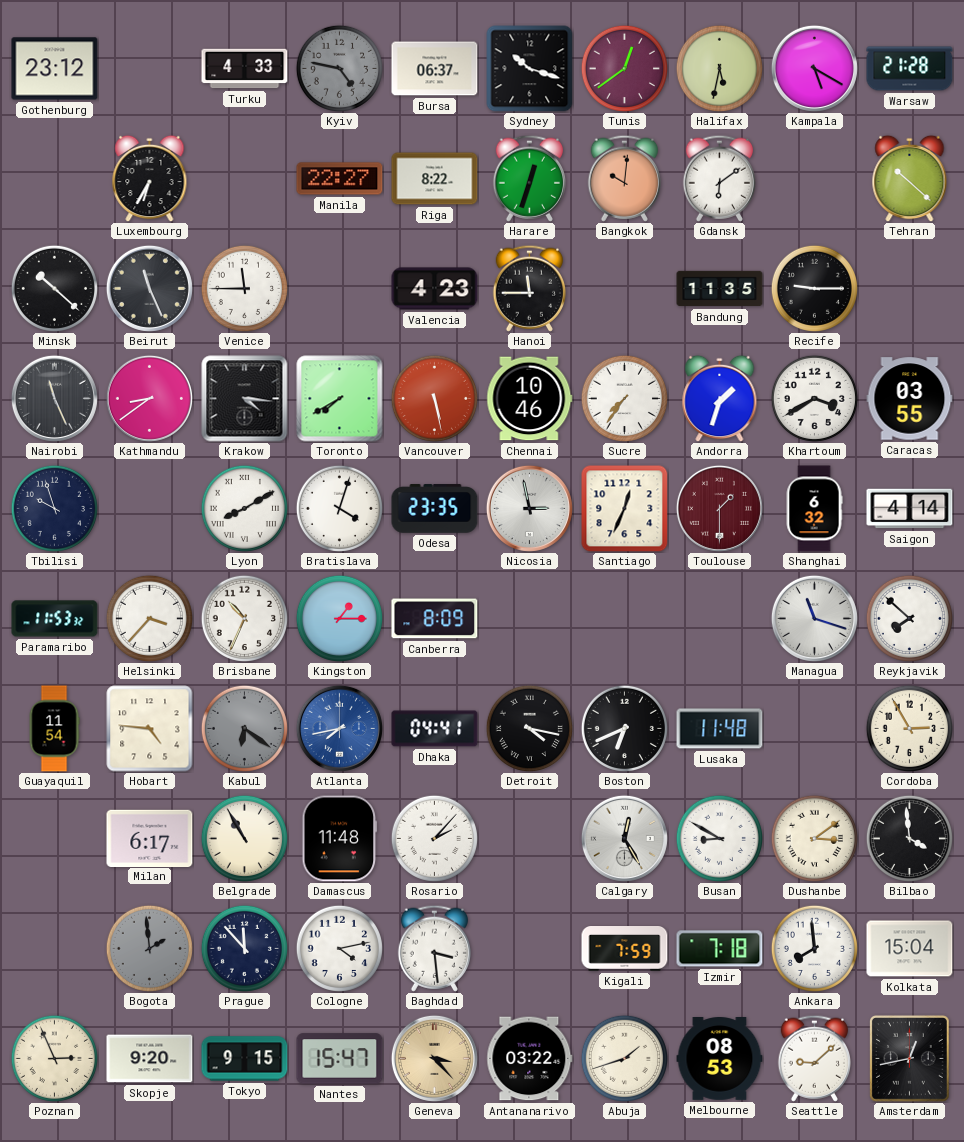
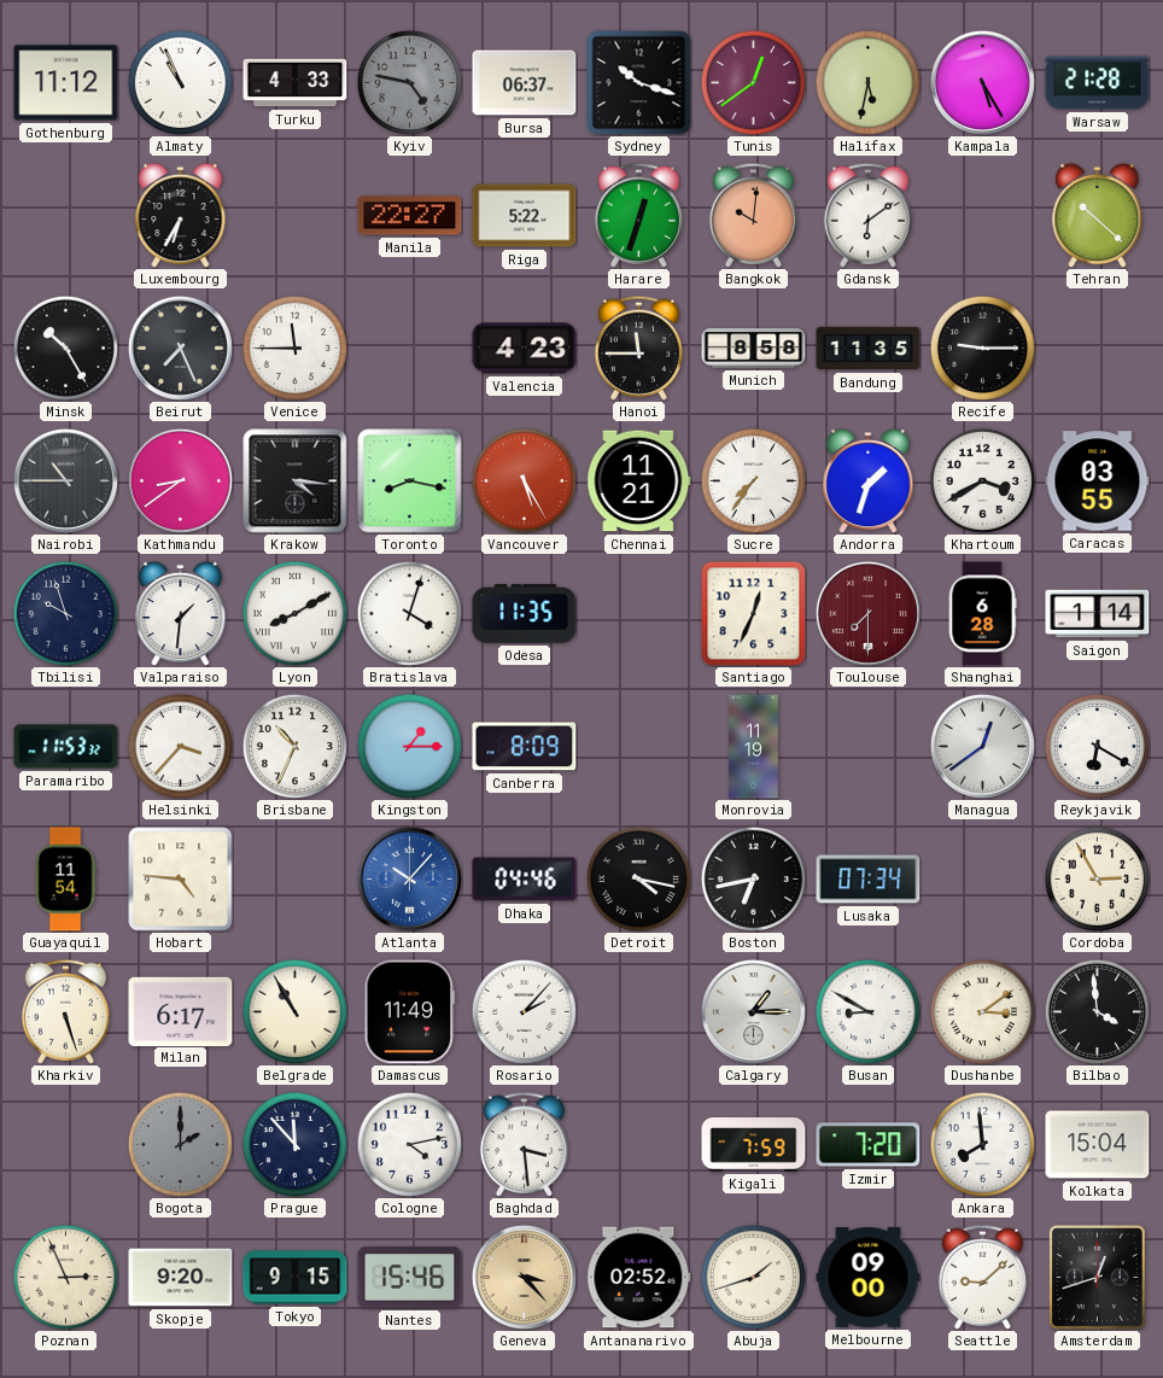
Gothenburg: 23:12 -> 11:12
Almaty: none -> 10:56
Kampala: 5:20 -> 5:25
Riga: 8:22 -> 5:22
Minsk: 10:22 -> 10:25
Beirut: 11:26 -> 7:26
Munich: none -> 8:58
Nairobi: 11:26 -> 10:45
Toronto: 7:40 -> 8:17
Vancouver: 5:28 -> 5:25
Chennai: 10:46 -> 11:21
Valparaiso: none -> 1:31
Odesa: 23:35 -> 11:35
Nicosia: 2:58 -> none
Toulouse: 1:30 -> 7:30
Shanghai: 6:32 -> 6:28
Saigon: 4:14 -> 1:14
Monrovia: none -> 11:19
Managua: 11:18 -> 12:39
Reykjavik: 7:52 -> 6:20
Kabul: 6:21 -> none
Atlanta: 7:43 -> 10:07
Dhaka: 04:41 -> 04:46
Boston: 6:41 -> 6:43
Lusaka: 11:48 -> 07:34
Kharkiv: none -> 5:27
Damascus: 11:48 -> 11:49
Calgary: 12:25 -> 1:15
Bogota: 1:59 -> 2:00
Izmir: 7:18 -> 7:20
Nantes: 15:47 -> 15:46
Antananarivo: 03:22 -> 02:52
Melbourne: 08:53 -> 09:00
Amsterdam: 12:43 -> 12:42
